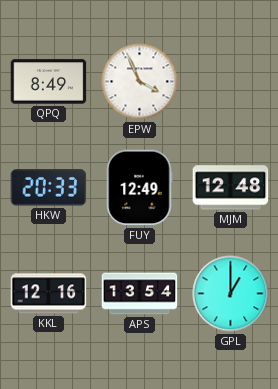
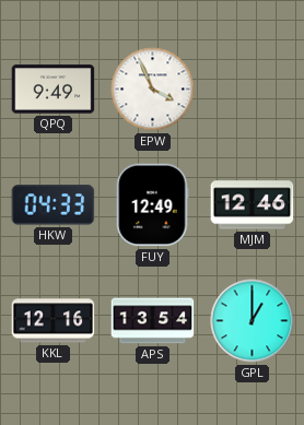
QPQ: 8:49 -> 9:49
HKW: 20:33 -> 04:33
MJM: 12:48 -> 12:46
